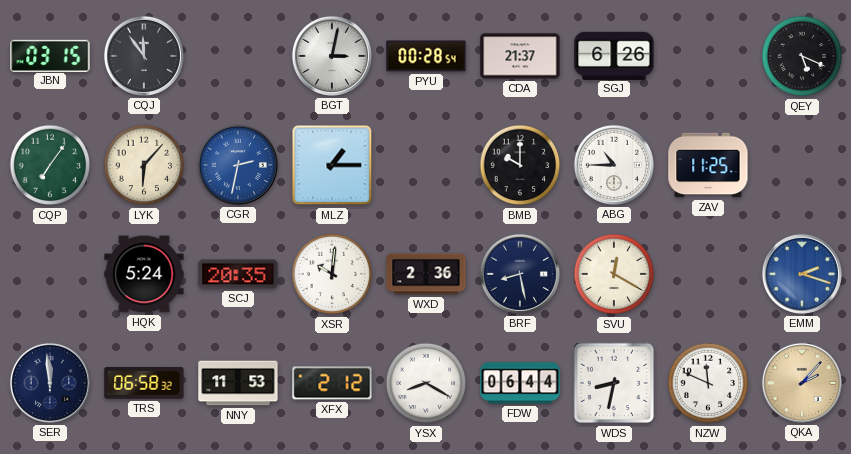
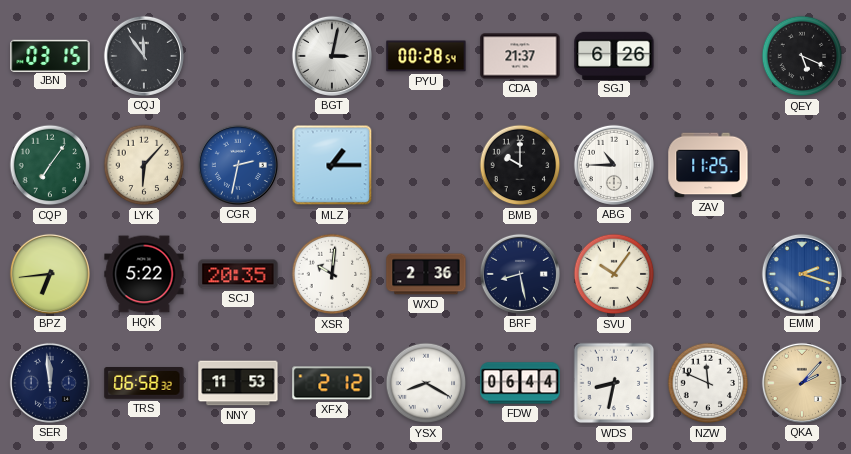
BPZ: none -> 6:44
HQK: 5:24 -> 5:22
SVU: 12:20 -> 10:06
